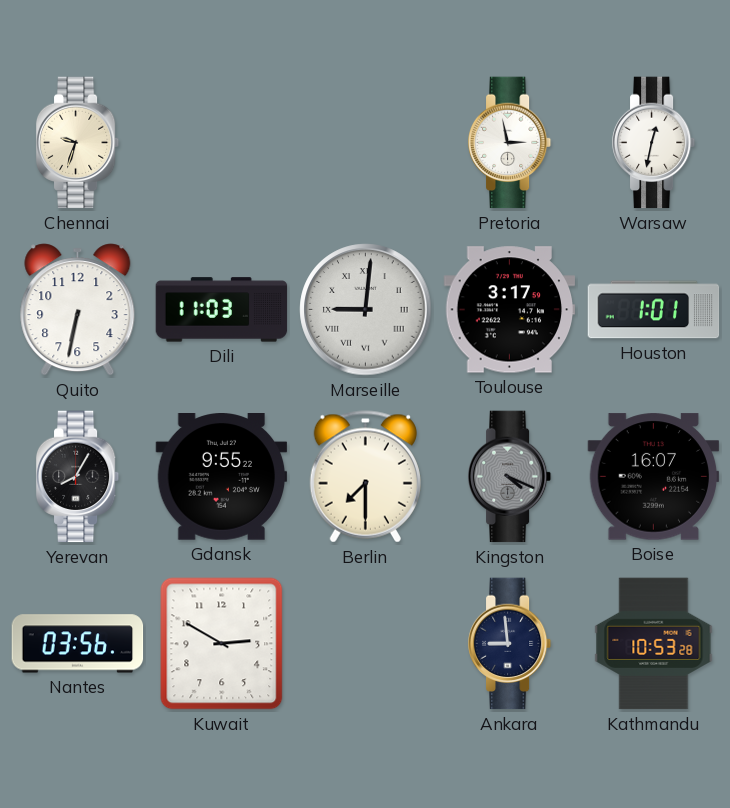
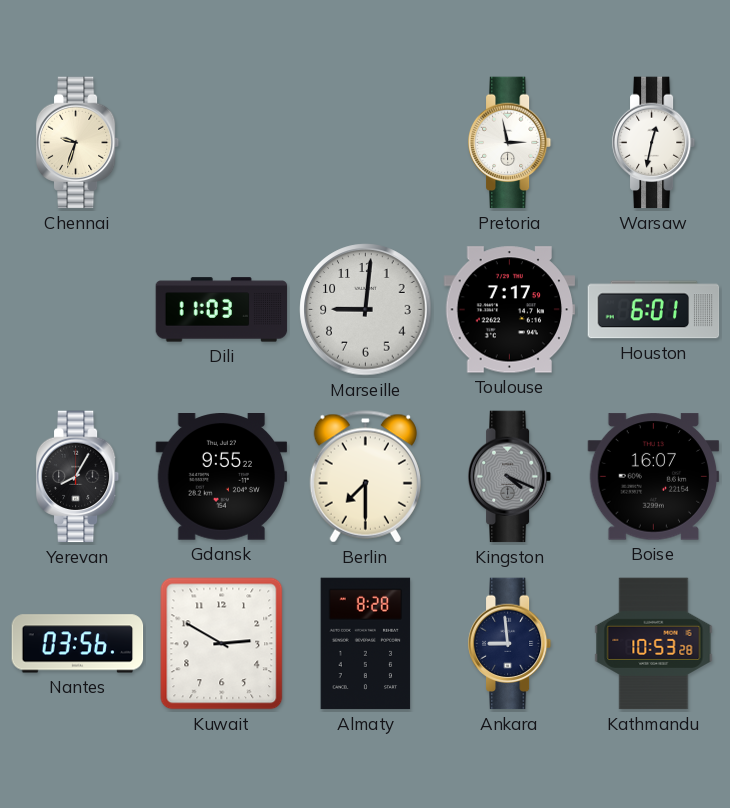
Quito: 6:32 -> none
Marseille numerals: Roman -> Arabic
Toulouse: 3:17 -> 7:17
Houston: 1:01 -> 6:01
Almaty: none -> 8:28
